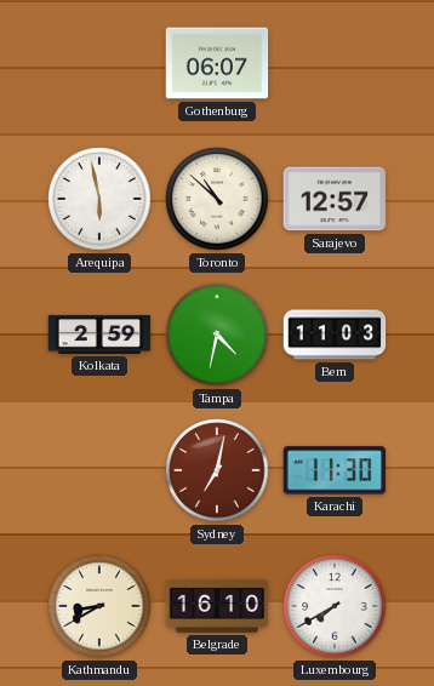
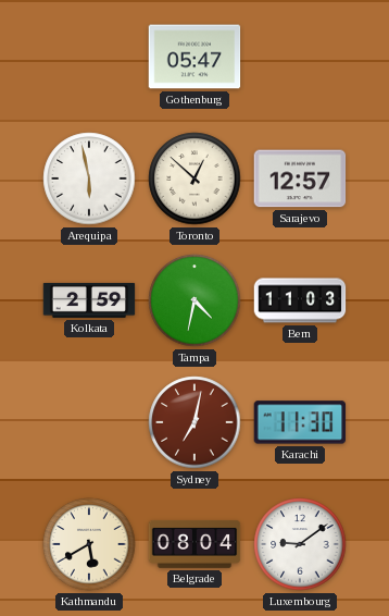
Gothenburg: 06:07 -> 05:47
Toronto: 10:52 -> 12:52
Kathmandu: 8:40 -> 5:40
Belgrade: 16:10 -> 08:04
Luxembourg: 7:40 -> 9:09
